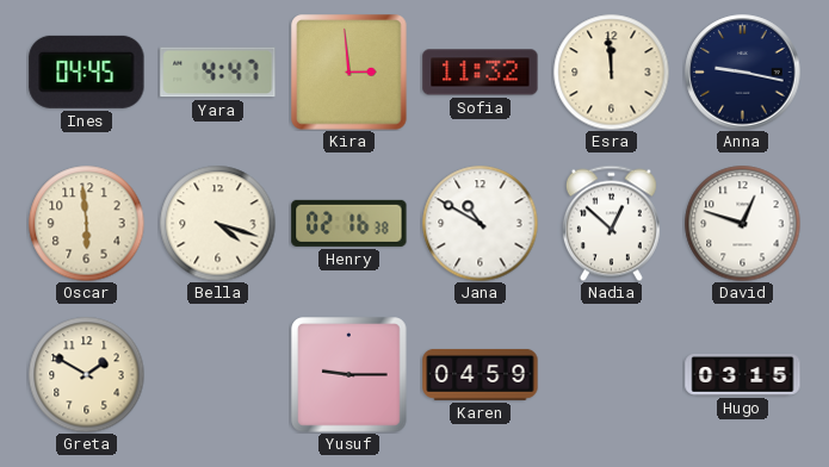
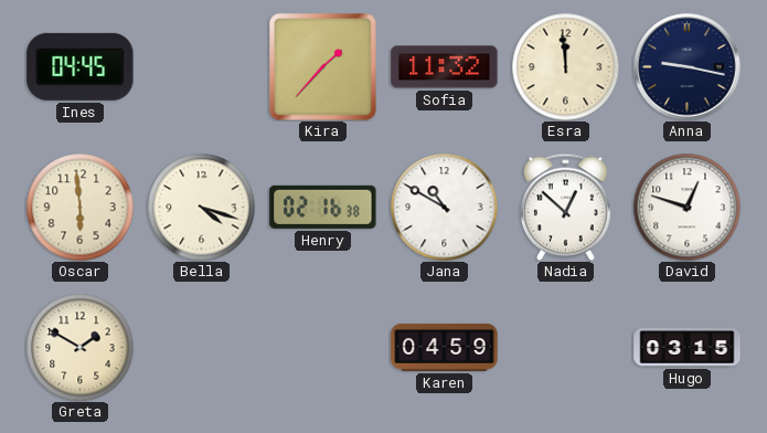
Yara: 4:47 -> none
Kira: 2:59 -> 1:37
Yusuf: 9:15 -> none
